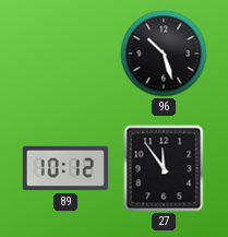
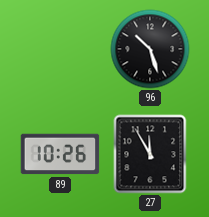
89: 10:12 -> 10:26
27: 11:54 -> 11:55
